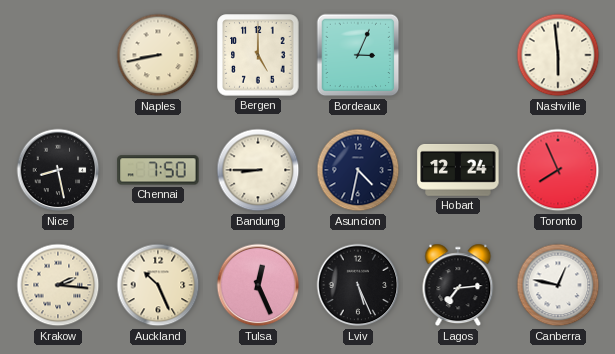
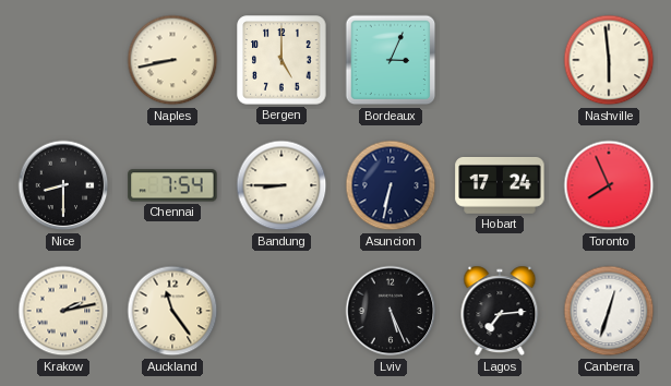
Nice: 8:28 -> 8:30
Chennai: 7:50 -> 7:54
Asuncion: 4:32 -> 6:32
Hobart: 12:24 -> 17:24
Krakow: 2:16 -> 2:13
Auckland: 10:26 -> 11:24
Tulsa: 12:26 -> none
Canberra: 12:47 -> 12:33
